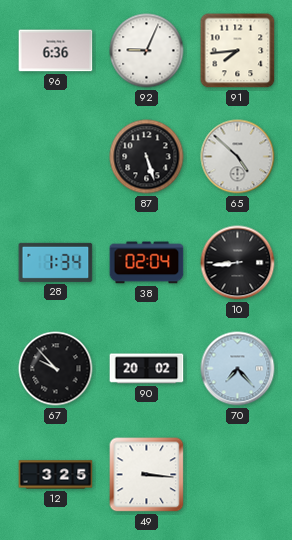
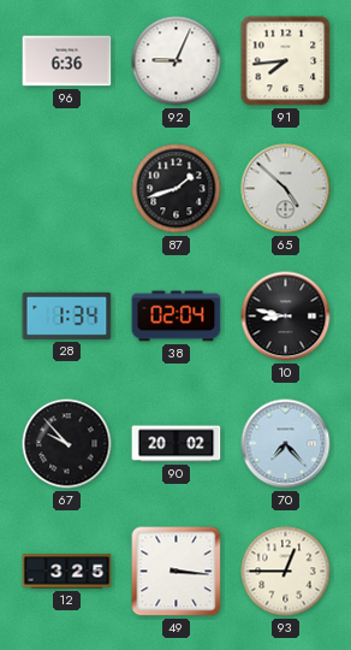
87: 5:27 -> 1:42
10: 8:44 -> 8:47
93: none -> 12:45
